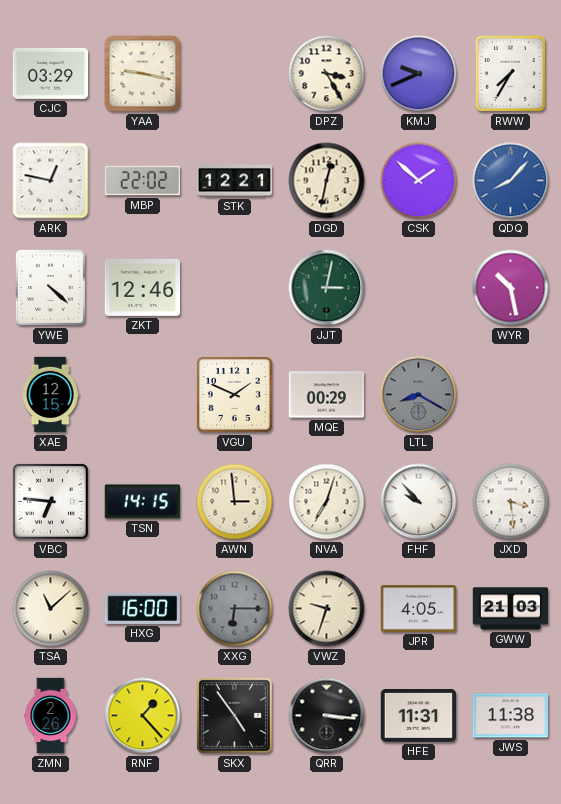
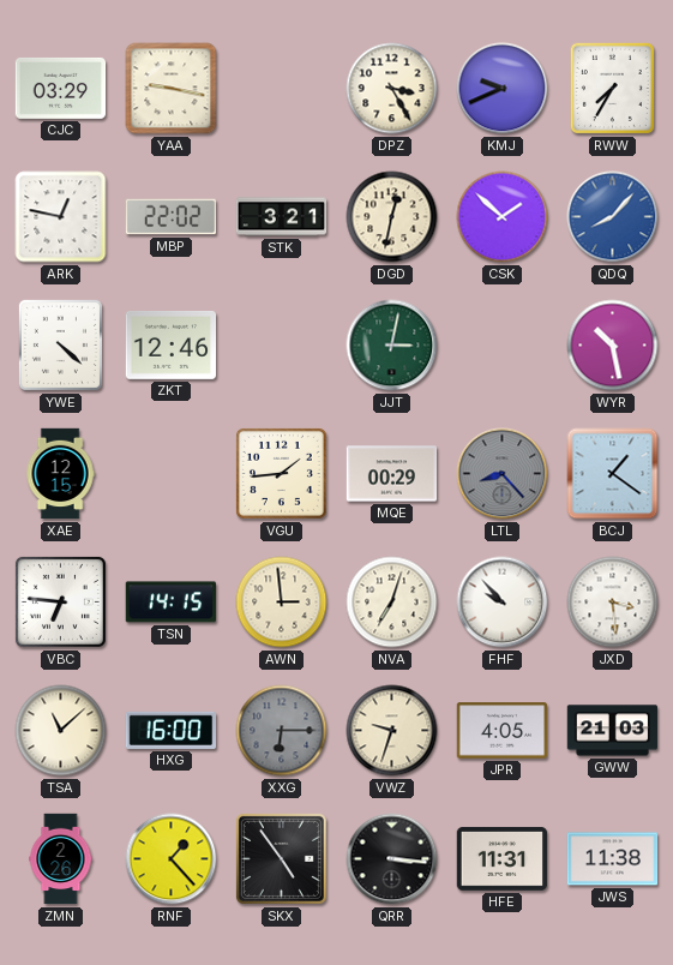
STK: 12:21 -> 3:21
VGU: 1:49 -> 1:44
LTL: 8:20 -> 8:23
BCJ: none -> 1:21
